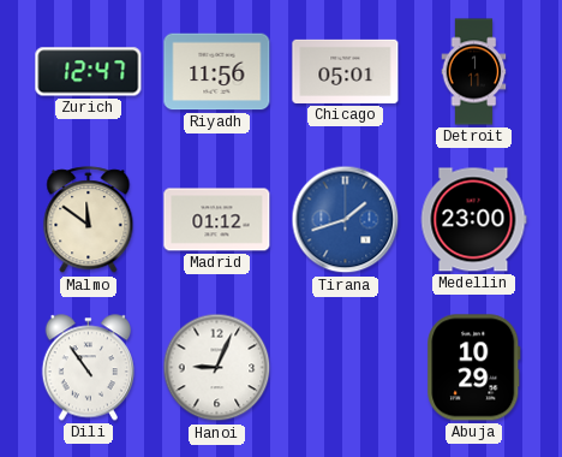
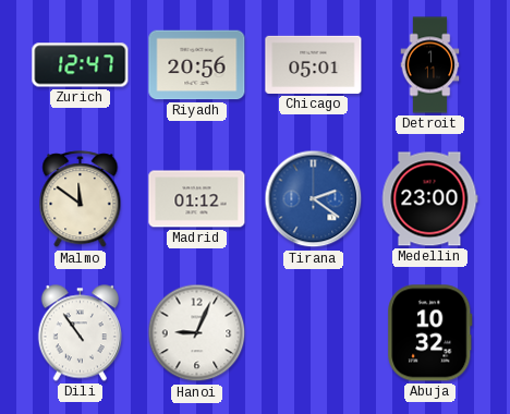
Riyadh: 11:56 -> 20:56
Tirana: 1:42 -> 2:21
Abuja: 10:29 -> 10:32
